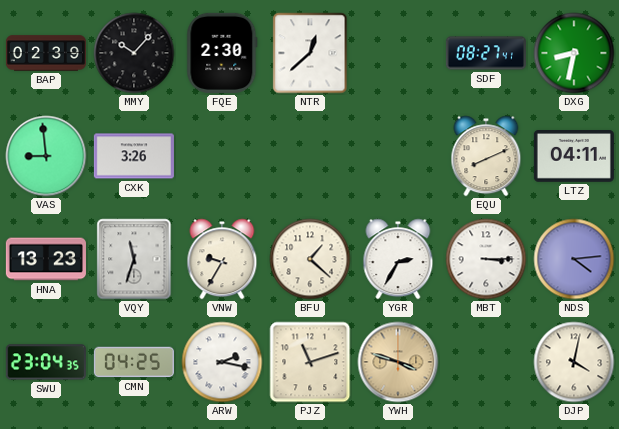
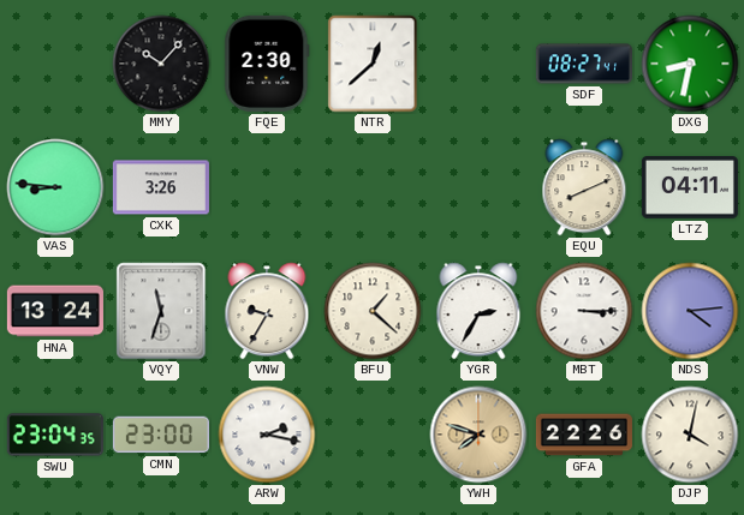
BAP: 02:39 -> none
VAS: 8:59 -> 8:46
HNA: 13:23 -> 13:24
CMN: 04:25 -> 23:00
PJZ: 11:12 -> none
YWH: 3:48 -> 7:48
GFA: none -> 22:26
